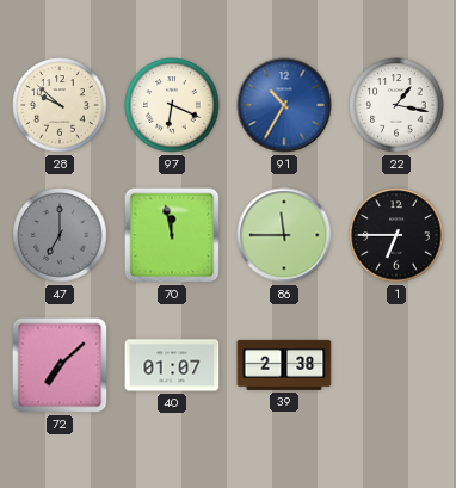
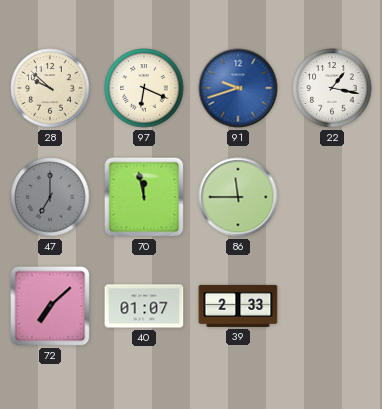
91: 10:35 -> 9:42
1: 6:45 -> none
39: 2:38 -> 2:33
